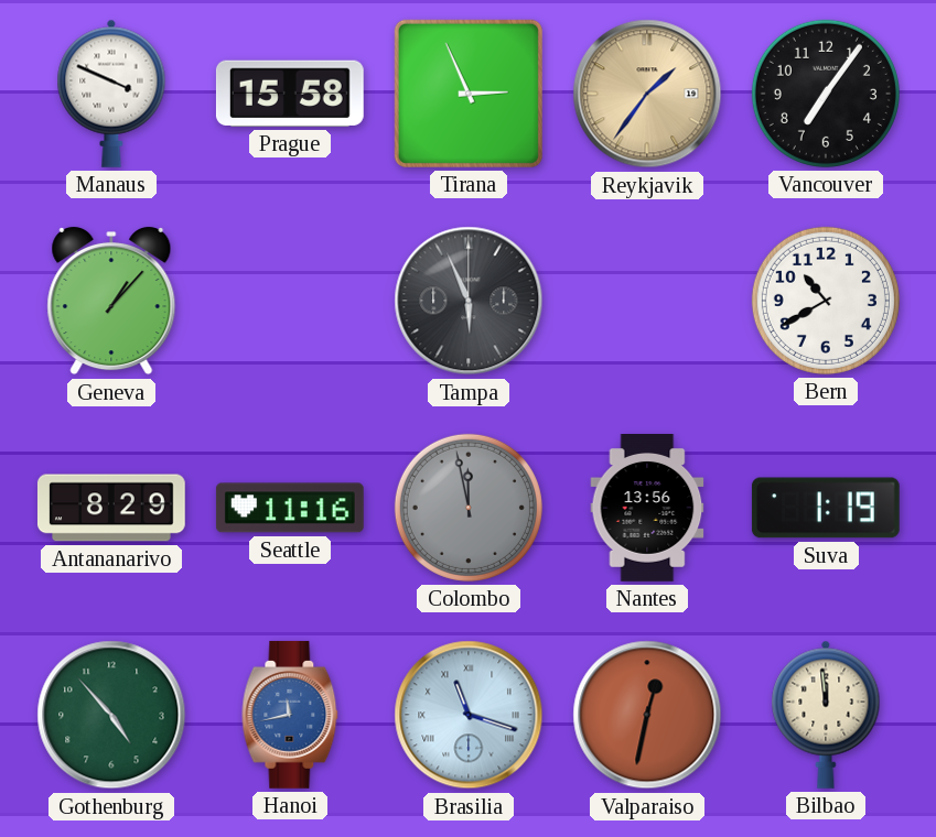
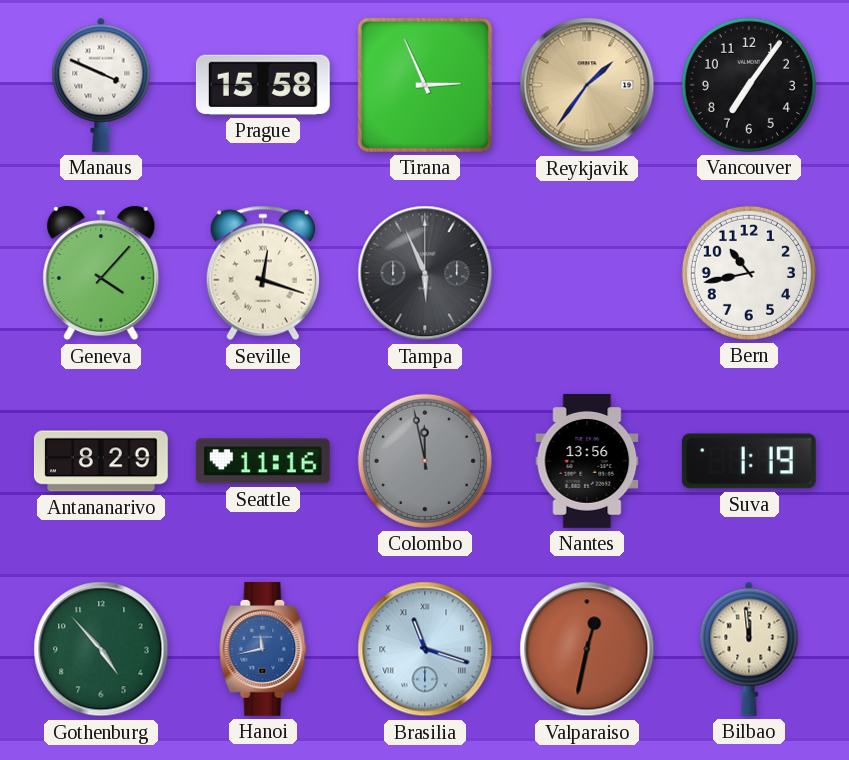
Geneva: 1:07 -> 4:07
Seville: none -> 12:18
Bern: 10:40 -> 10:43
